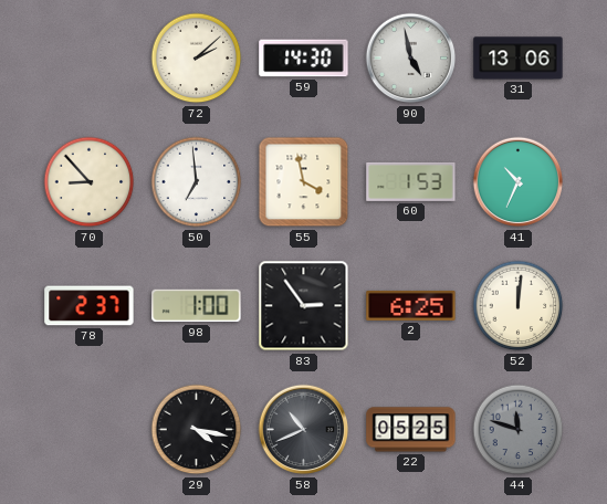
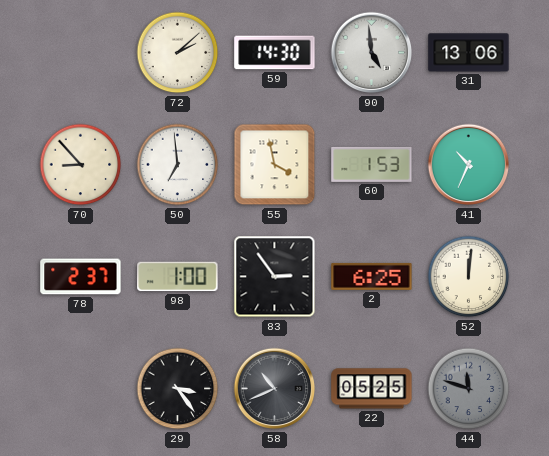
90: 4:58 -> 4:59
29: 4:17 -> 3:24
